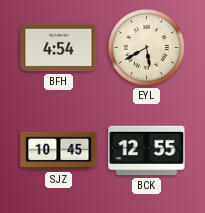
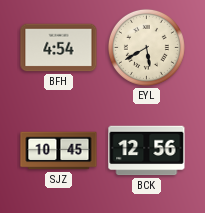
BCK: 12:55 -> 12:56
